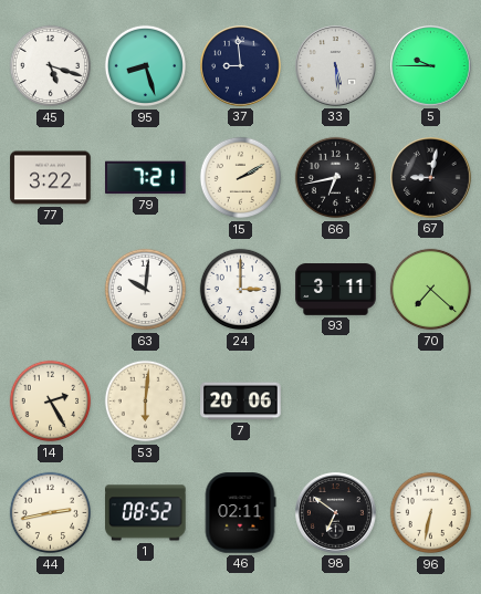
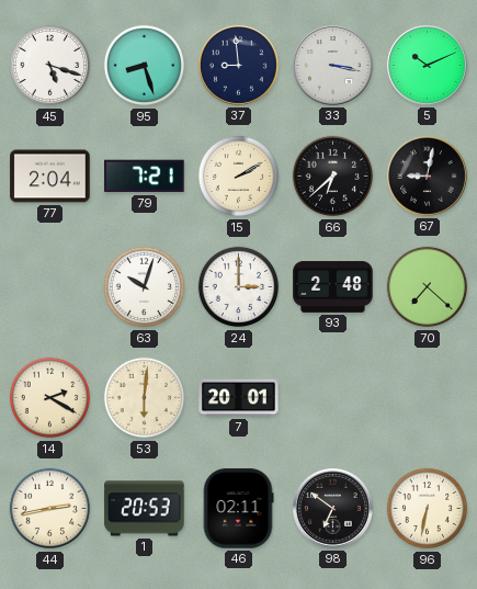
33: 5:29 -> 3:17
5: 9:45 -> 10:11
77: 3:22 -> 2:04
66: 6:43 -> 6:38
63: 10:01 -> 10:03
93: 3:11 -> 2:48
14: 2:25 -> 2:20
7: 20:06 -> 20:01
1: 08:52 -> 20:53
